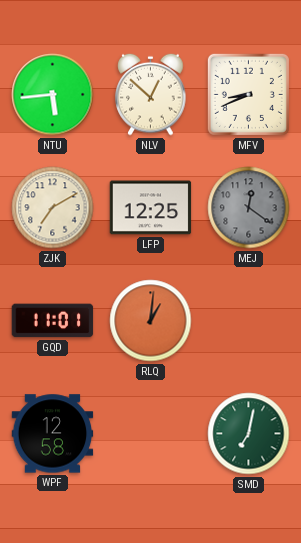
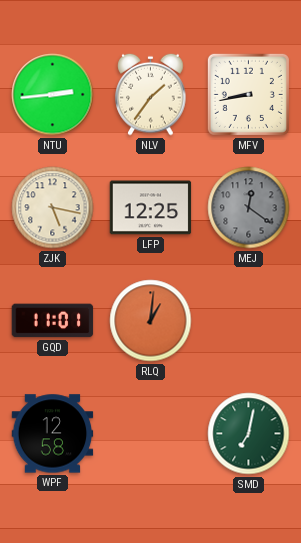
NTU: 5:44 -> 2:44
NLV: 12:52 -> 1:36
MFV: 8:41 -> 8:43
ZJK: 7:10 -> 5:17
